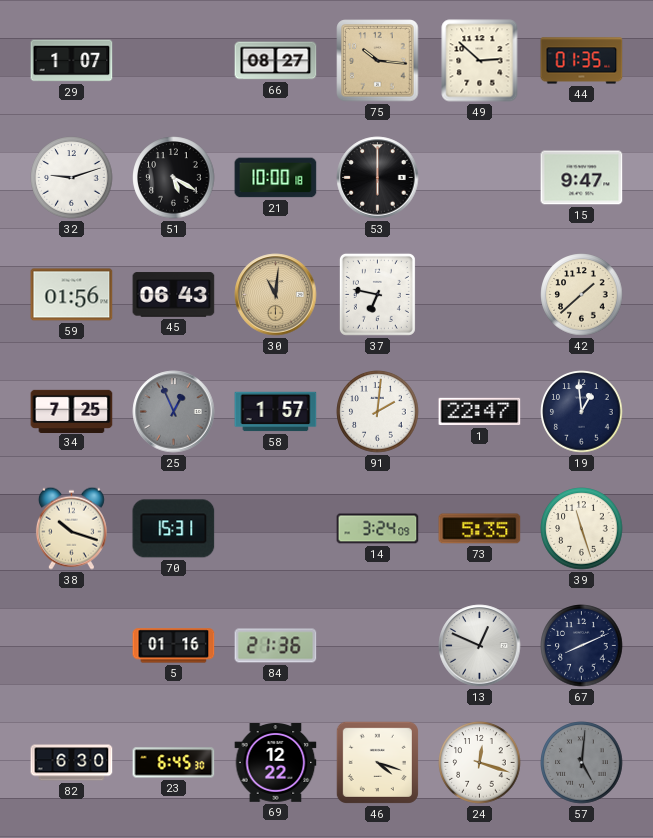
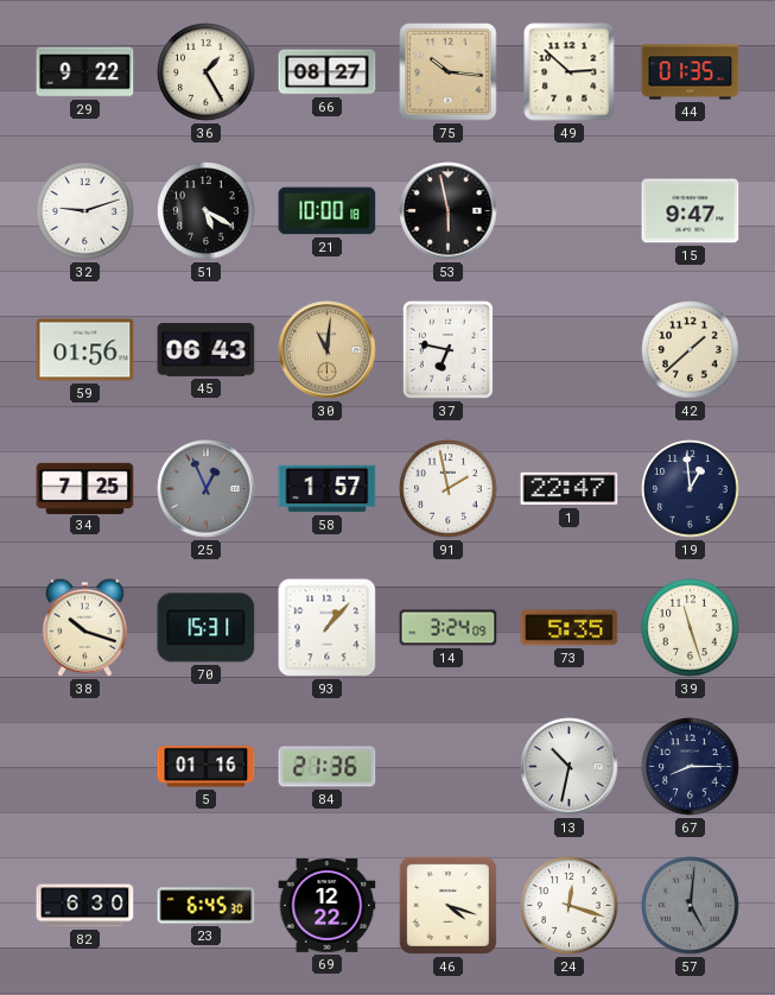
29: 1:07 -> 9:22
36: none -> 1:25
53: 6:00 -> 5:58
91: 2:01 -> 1:58
93: none -> 1:07
13: 12:49 -> 10:32
67: 8:11 -> 8:15
